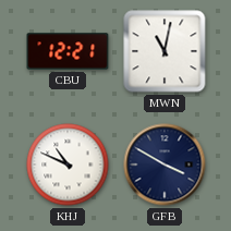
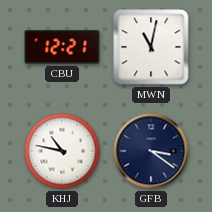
KHJ: 10:49 -> 10:47
GFB: 3:50 -> 3:21
